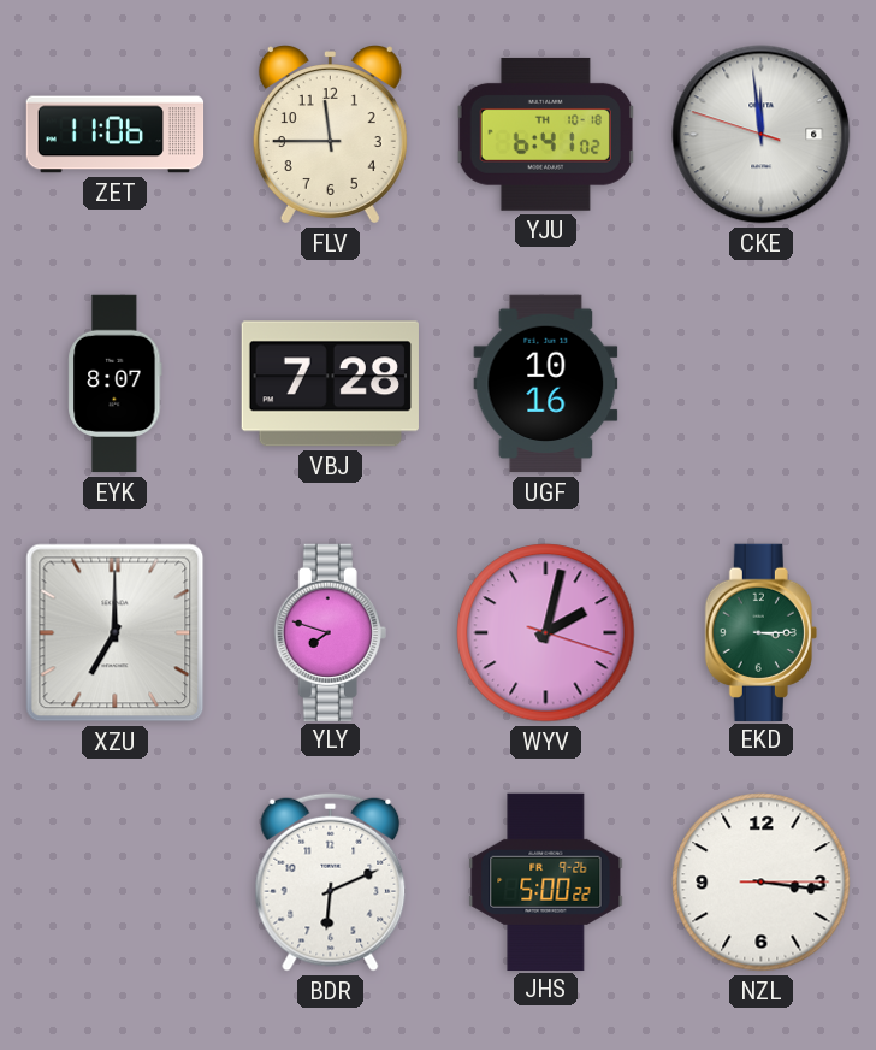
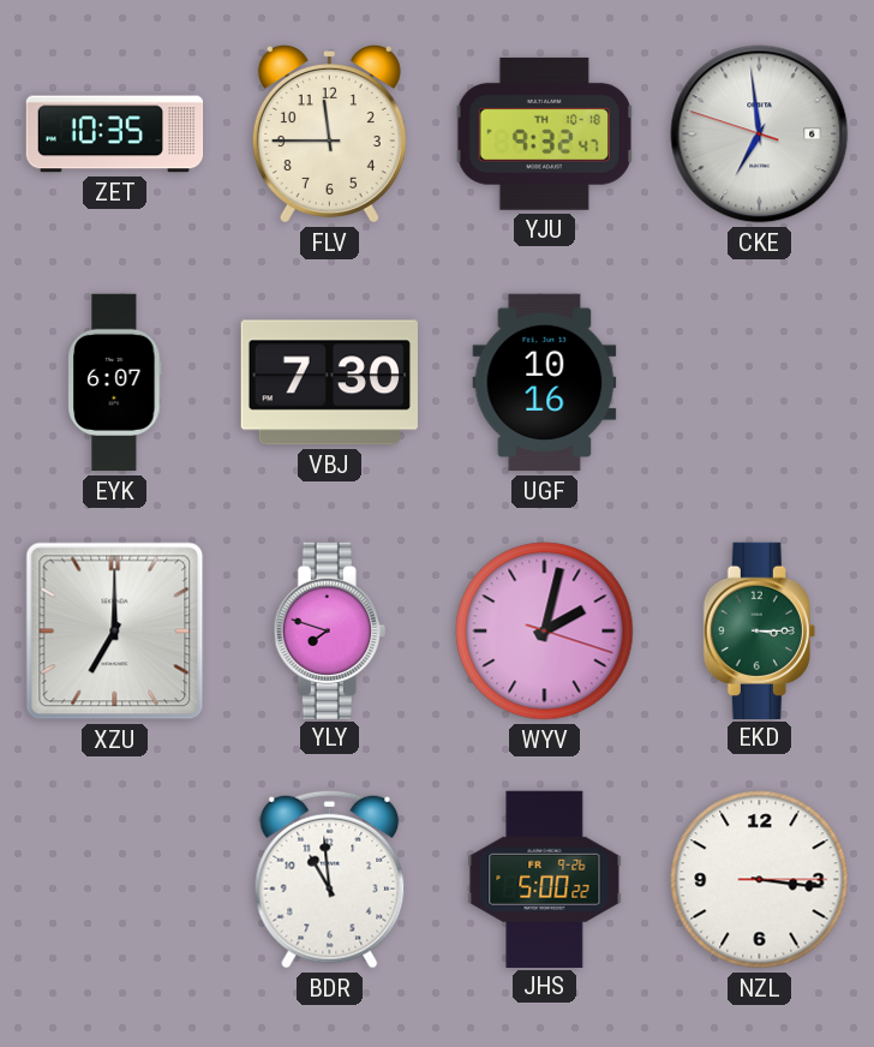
ZET: 11:06 -> 10:35
YJU: 6:41 -> 9:32
CKE: 11:58 -> 6:58
EYK: 8:07 -> 6:07
VBJ: 7:28 -> 7:30
BDR: 6:11 -> 10:59
